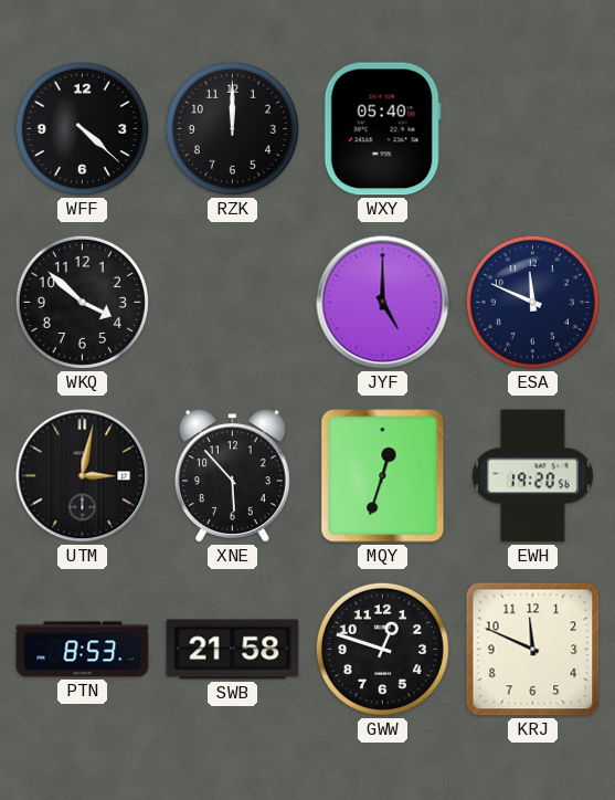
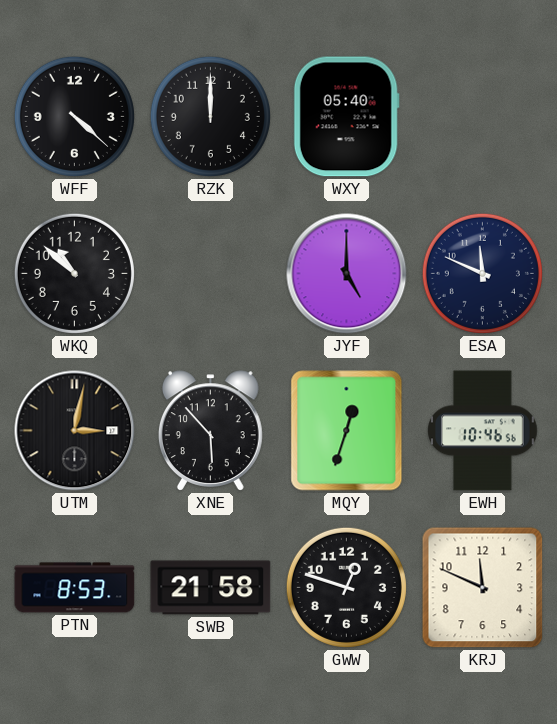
WKQ: 3:52 -> 10:52
EWH: 19:20 -> 10:46
